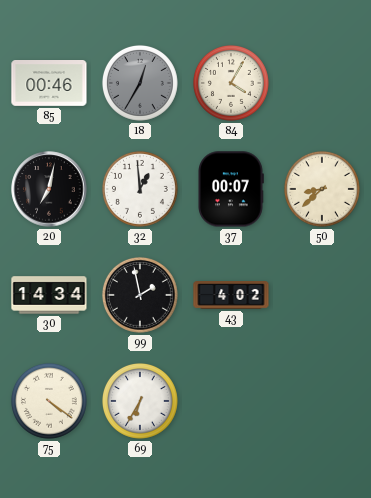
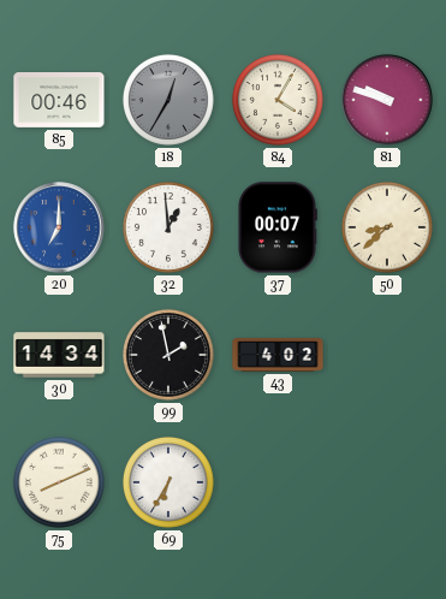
81: none -> 9:48
20: 7:02 -> 7:00
20 dial: black -> blue
75: 4:21 -> 8:11
